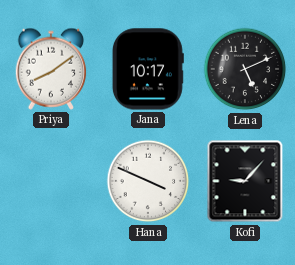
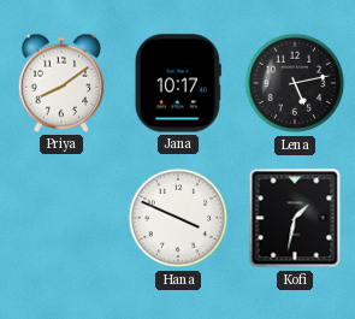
Lena: 5:11 -> 5:13
Kofi: 9:07 -> 1:32
